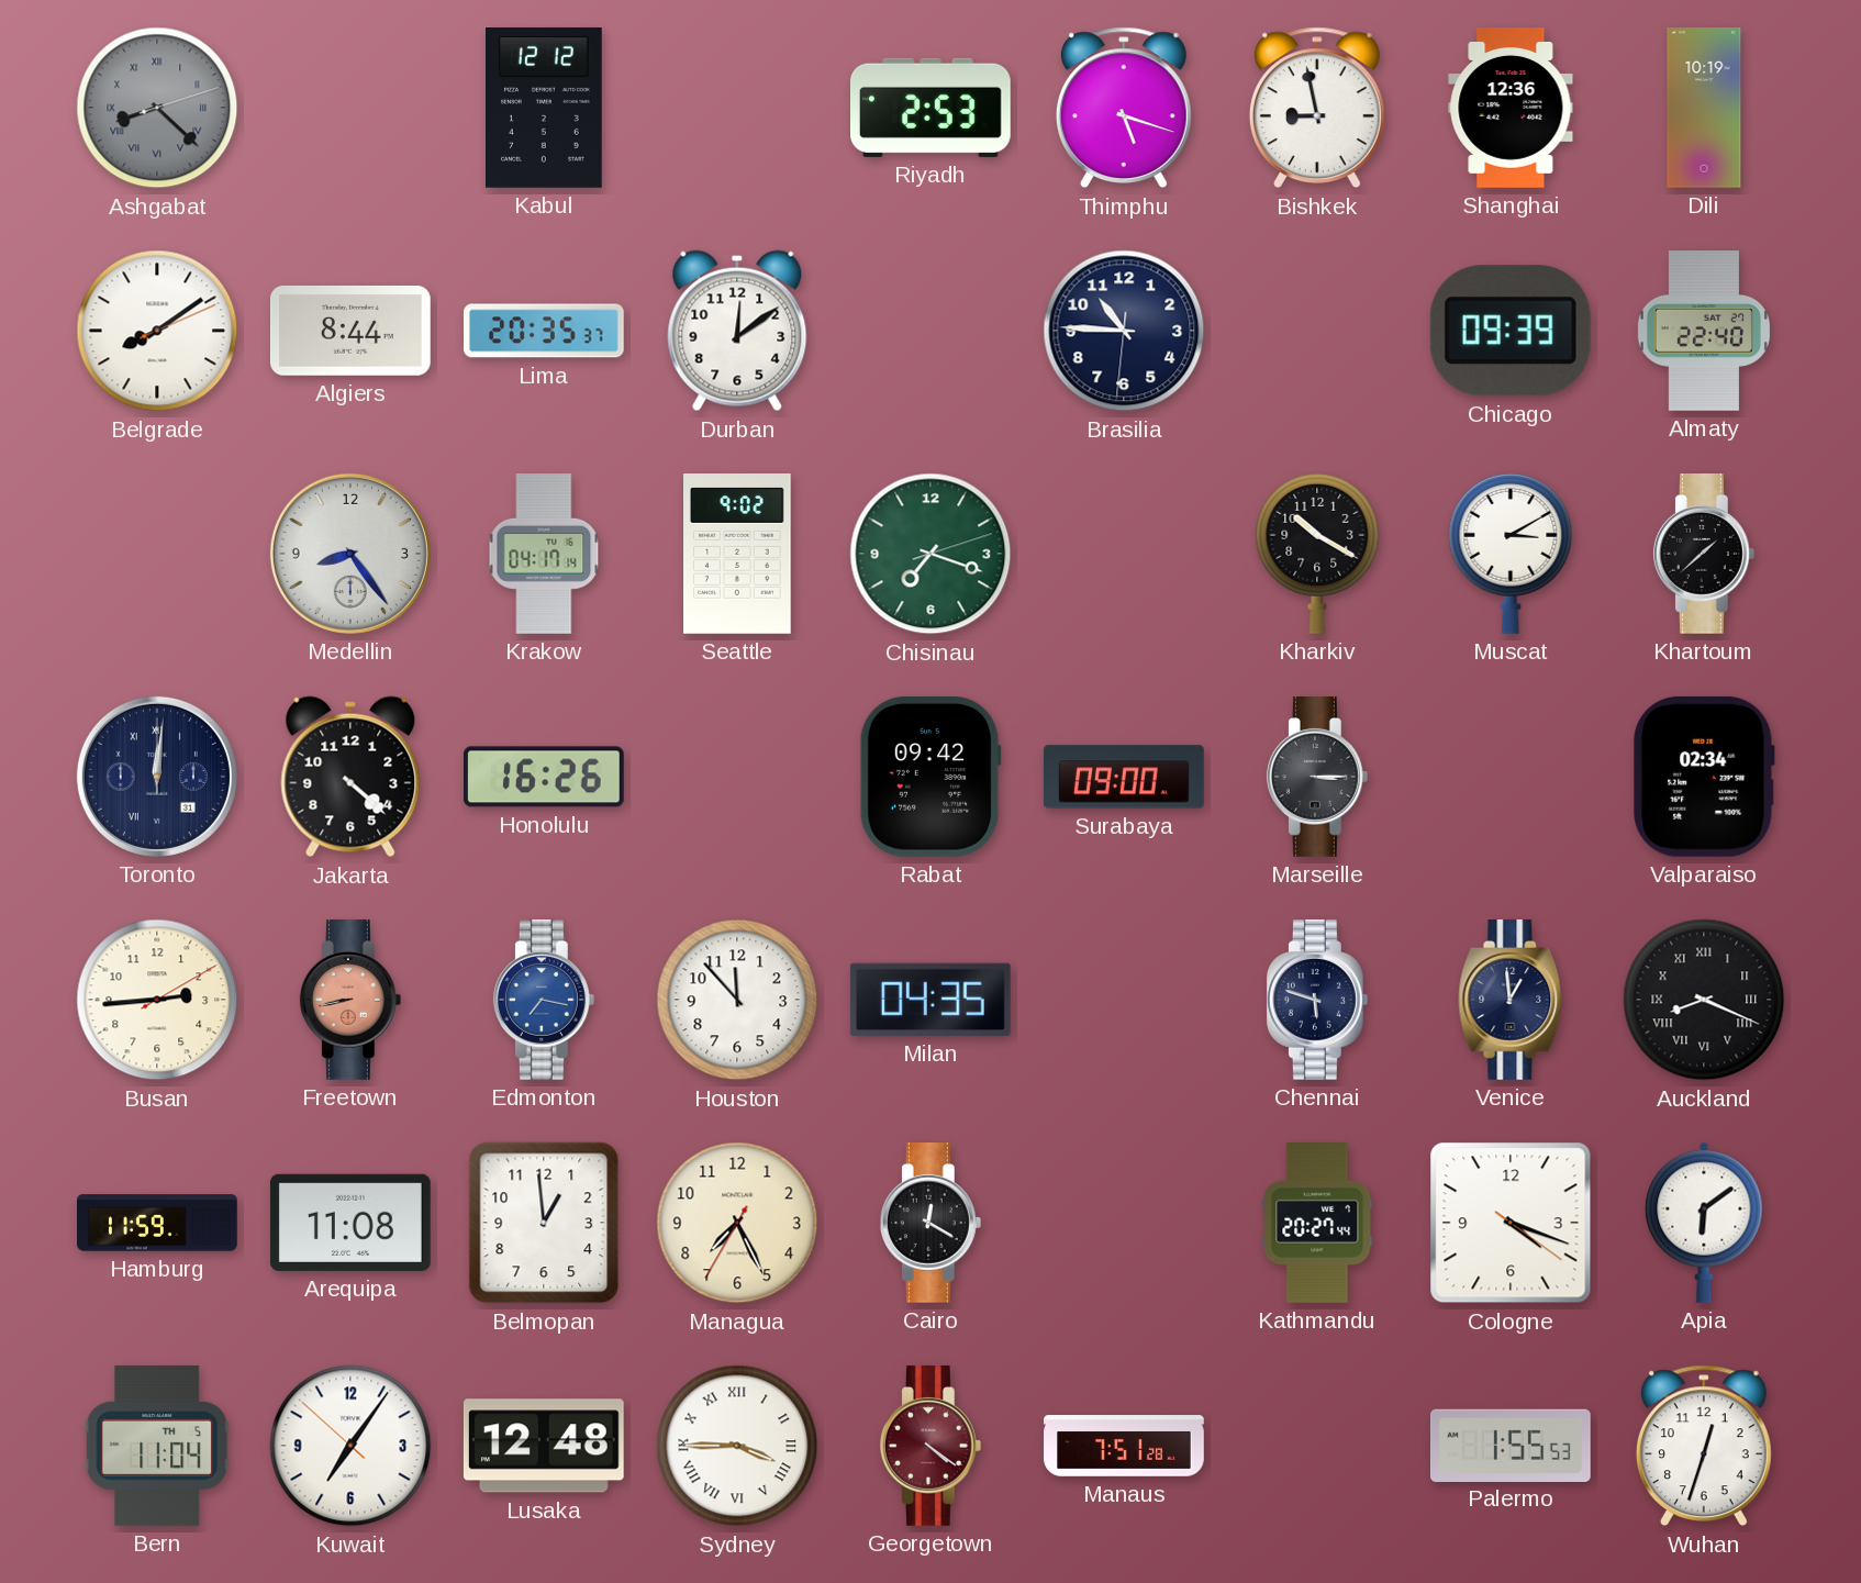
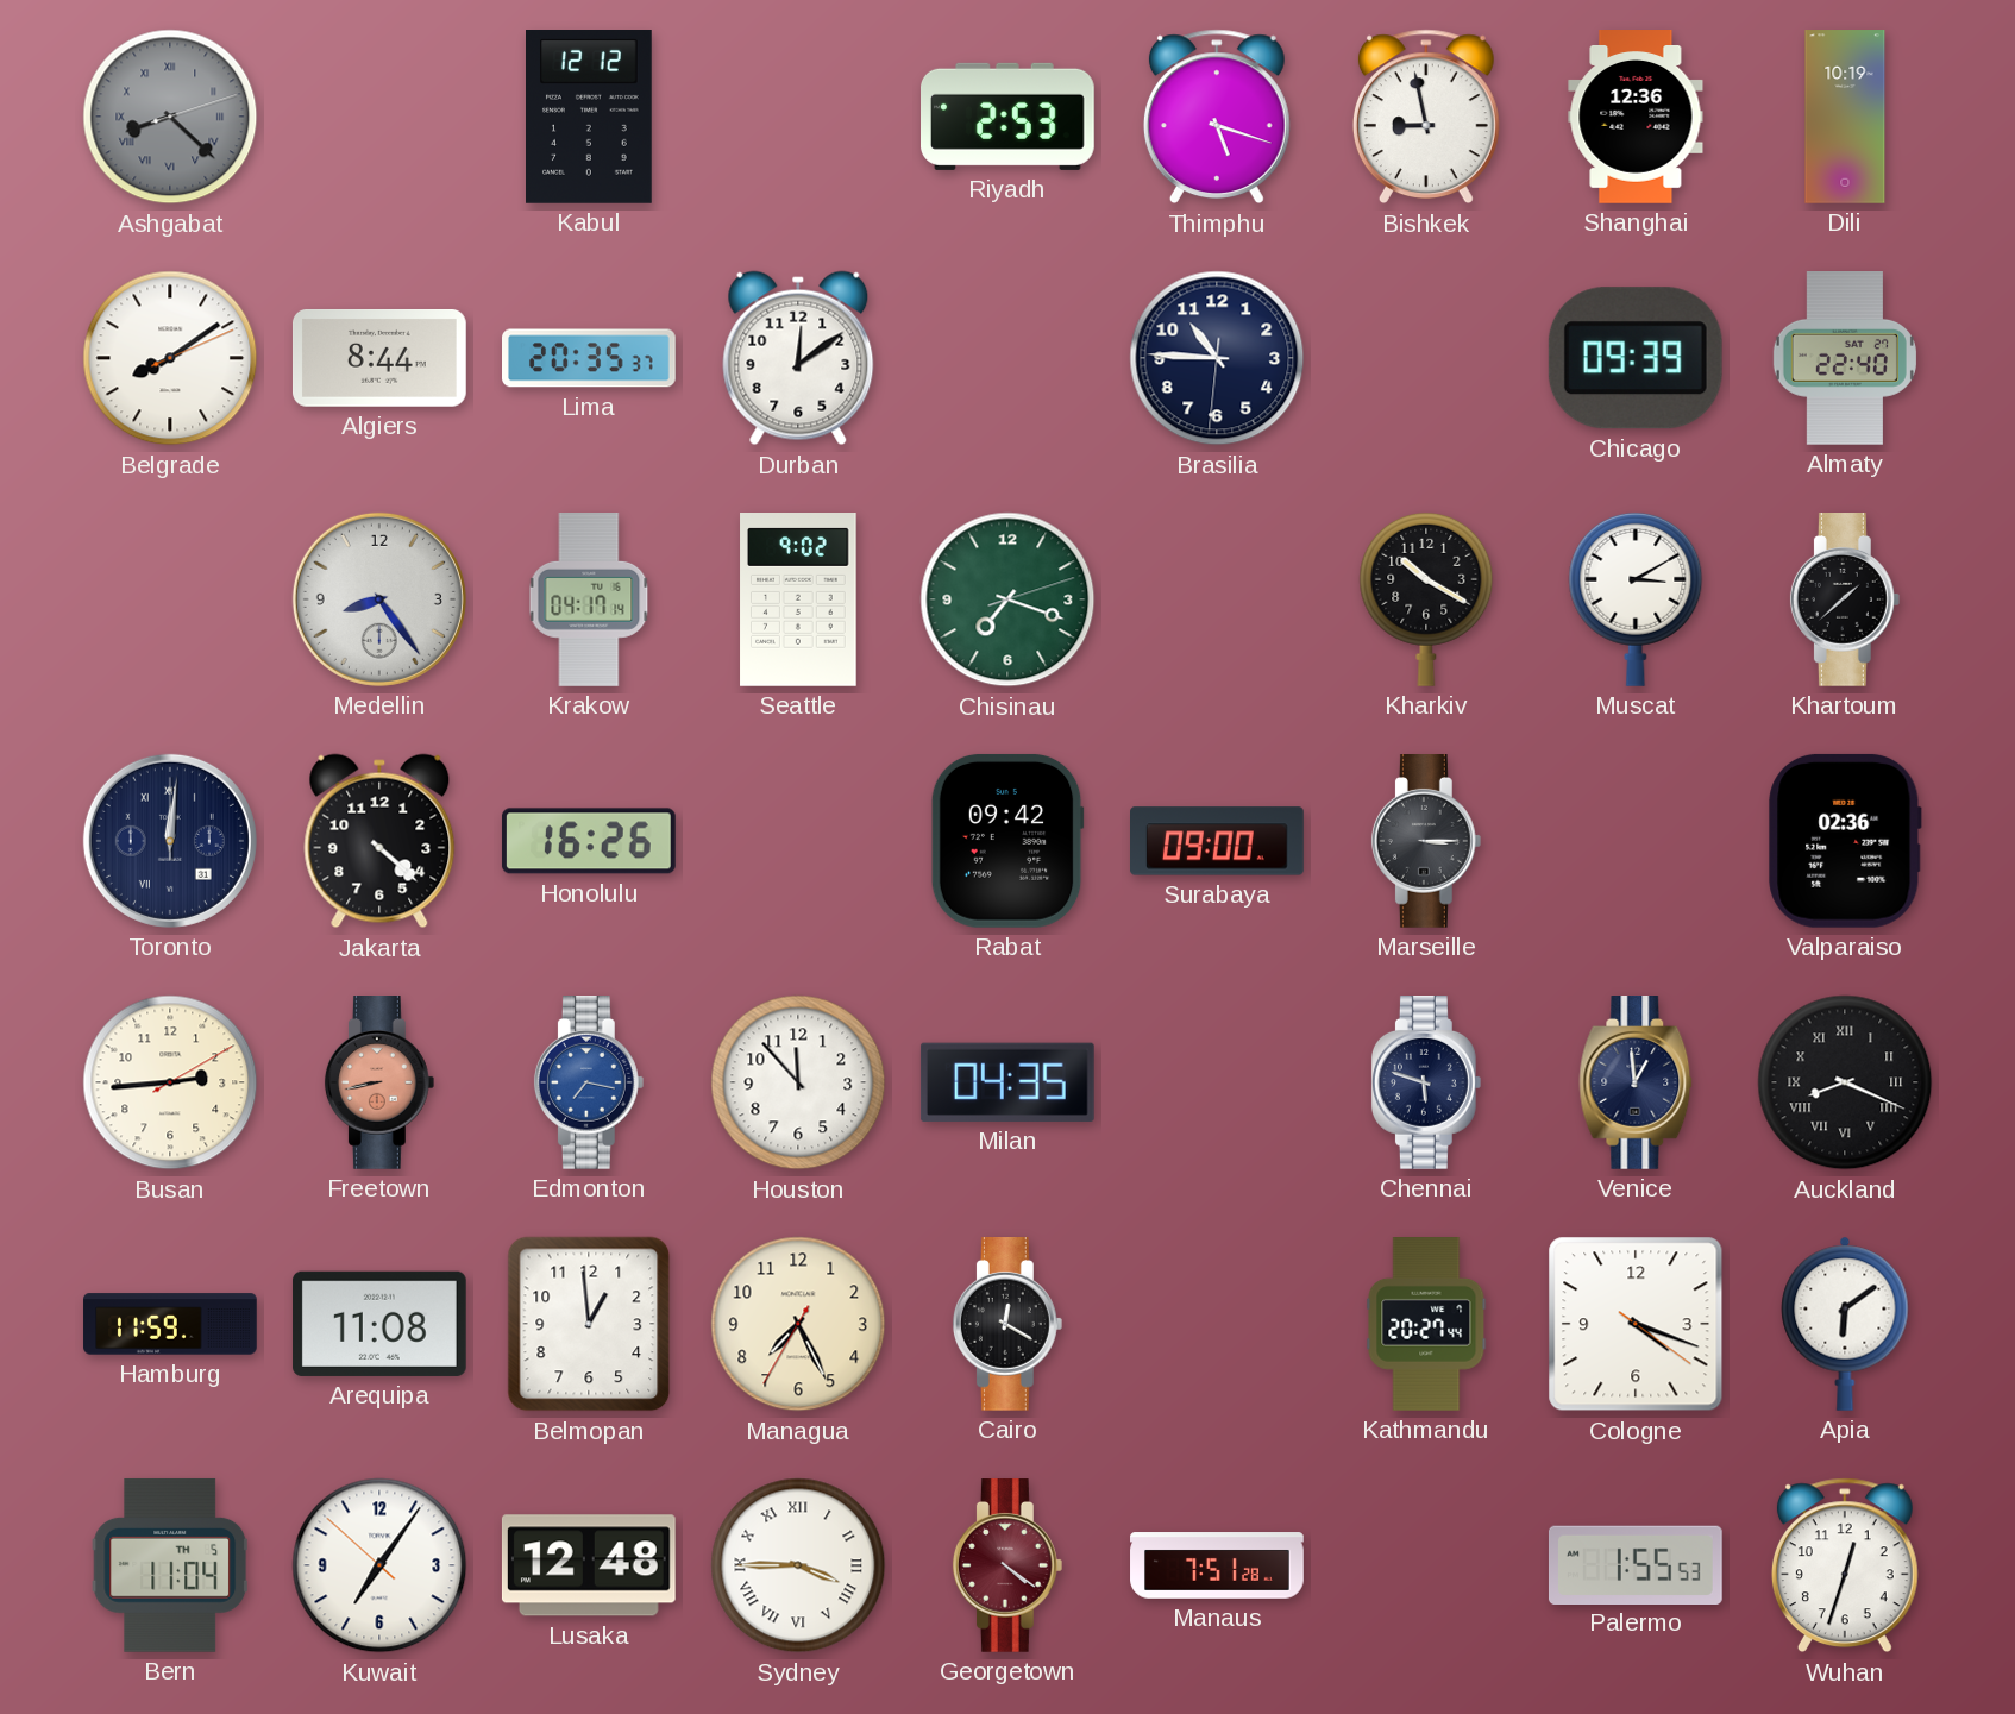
Valparaiso: 02:34 -> 02:36
